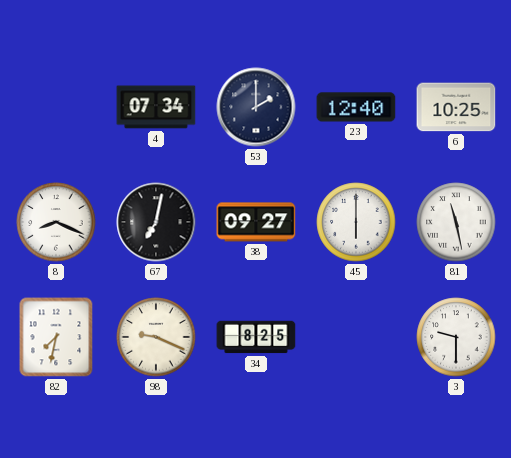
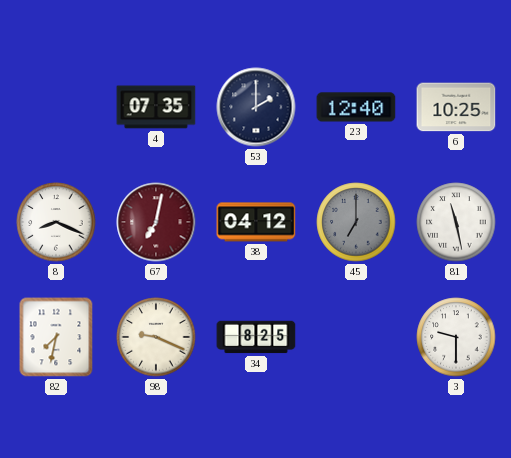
4: 07:34 -> 07:35
67 dial: black -> burgundy
38: 09:27 -> 04:12
45: 6:00 -> 7:00
45 dial: white -> grey
